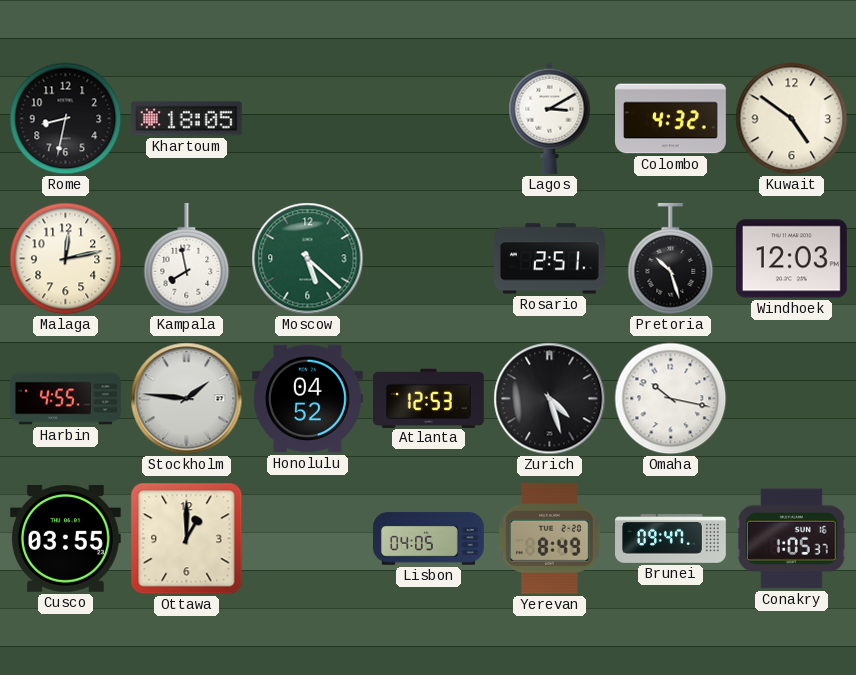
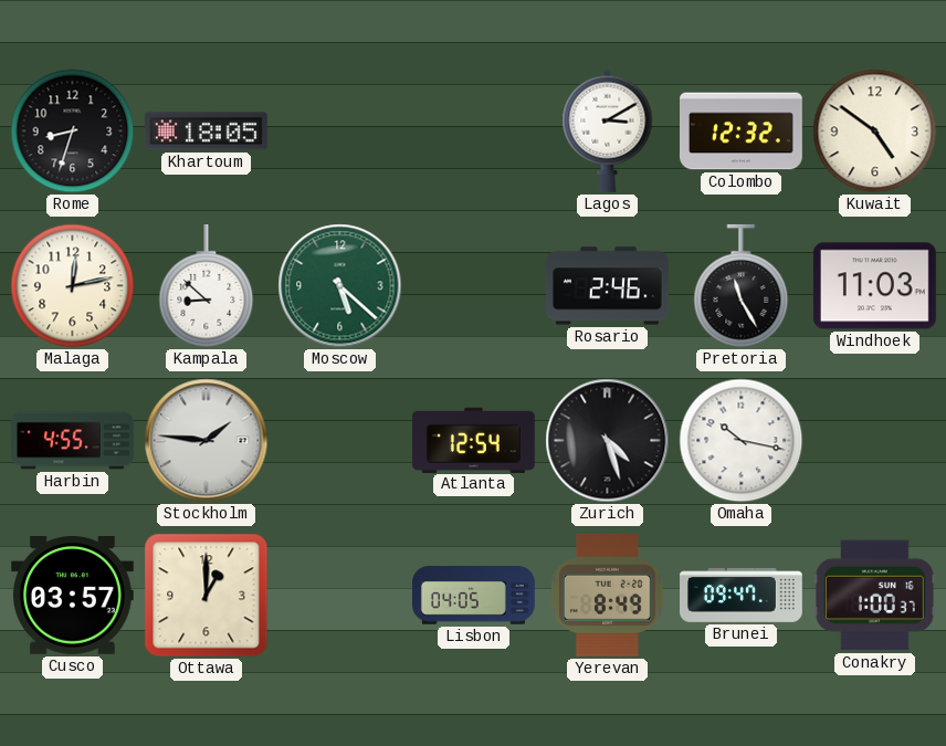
Rome: 8:32 -> 8:33
Colombo: 4:32 -> 12:32
Kampala: 7:58 -> 8:52
Rosario: 2:51 -> 2:46
Pretoria: 10:27 -> 11:25
Windhoek: 12:03 -> 11:03
Honolulu: 04:52 -> none
Atlanta: 12:53 -> 12:54
Cusco: 03:55 -> 03:57
Conakry: 1:05 -> 1:00
